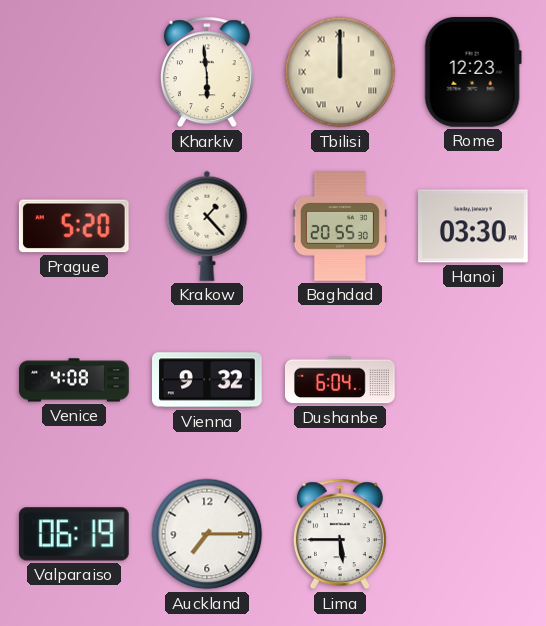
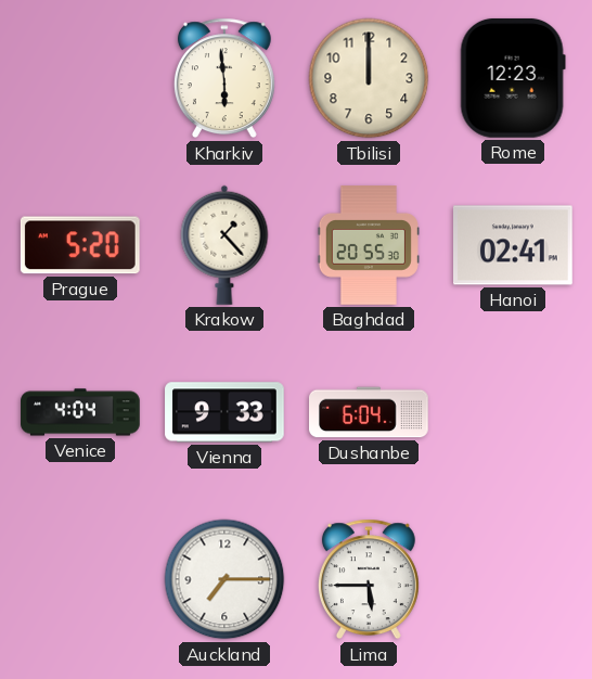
Tbilisi numerals: Roman -> Arabic
Hanoi: 03:30 -> 02:41
Venice: 4:08 -> 4:04
Vienna: 9:32 -> 9:33
Valparaiso: 06:19 -> none
